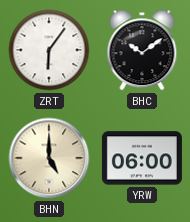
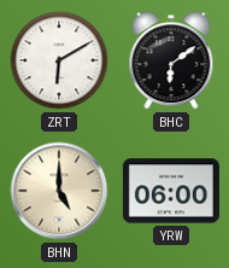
ZRT: 6:06 -> 6:10
BHC: 10:09 -> 6:09
